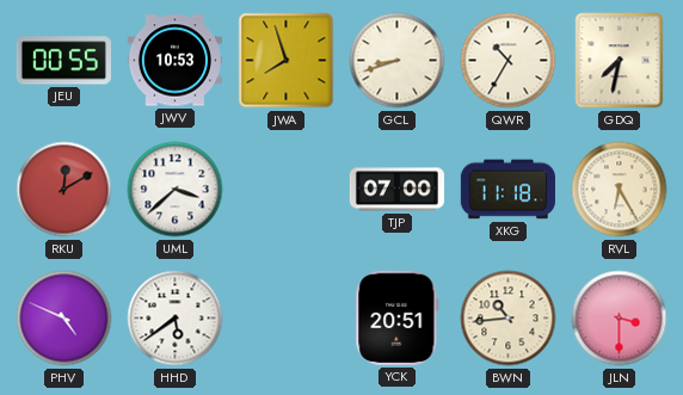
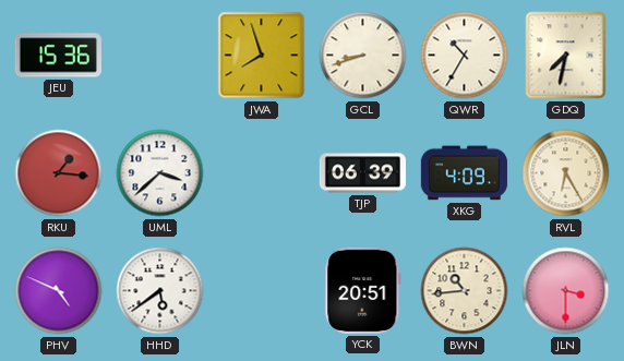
JEU: 00:55 -> 15:36
JWV: 10:53 -> none
RKU: 12:10 -> 1:16
TJP: 07:00 -> 06:39
XKG: 11:18 -> 4:09
